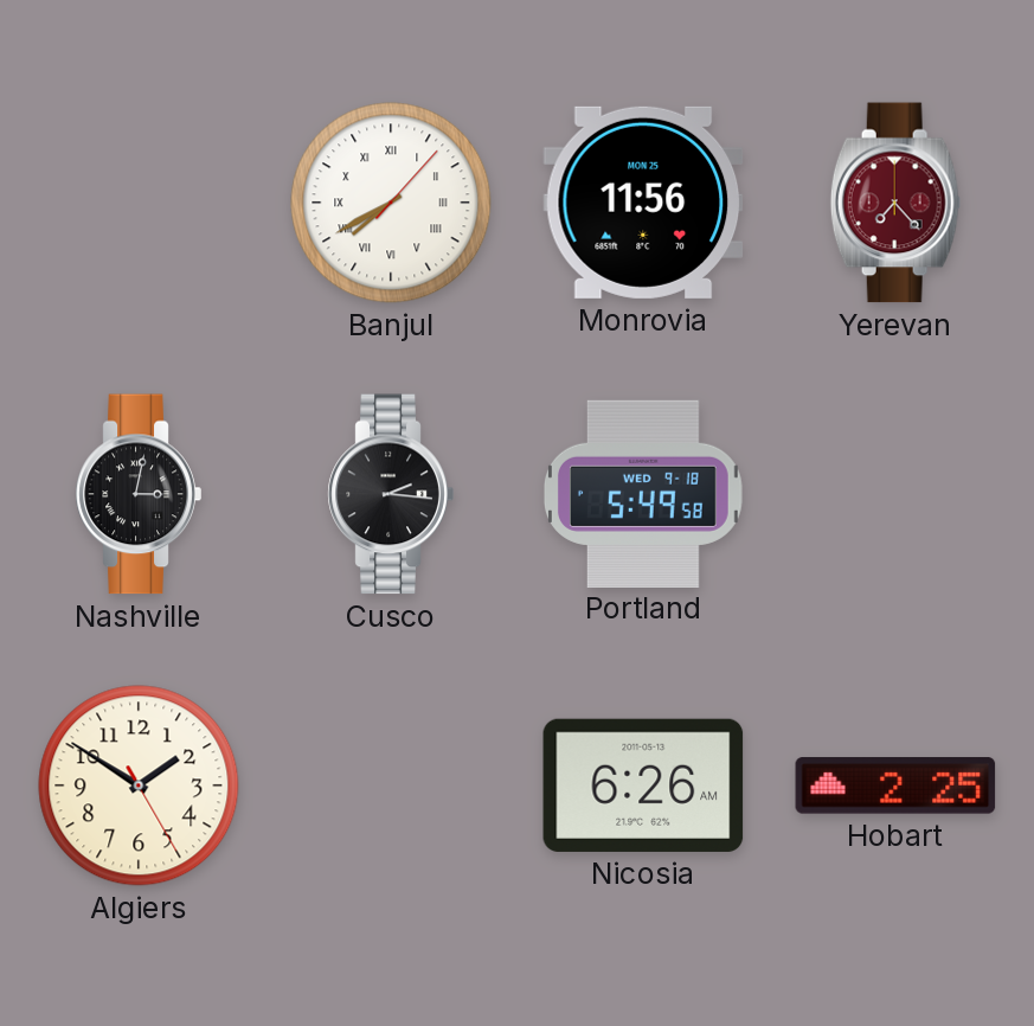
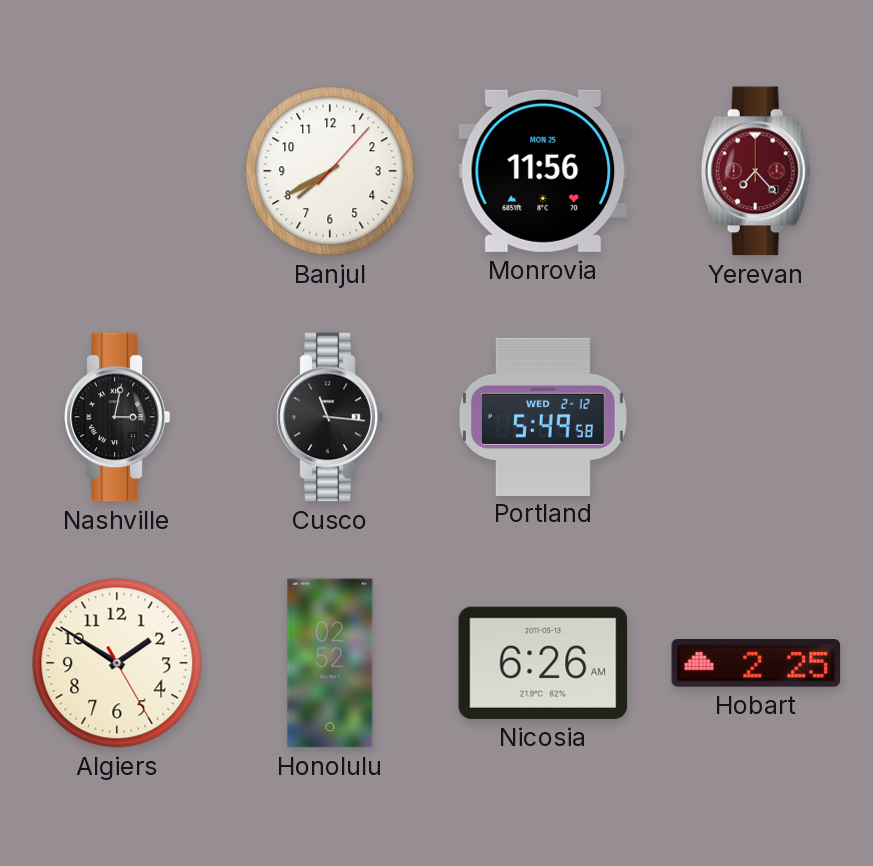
Banjul numerals: Roman -> Arabic
Cusco: 2:16 -> 11:16
Portland date: WED 9-18 -> WED 2-12
Honolulu: none -> 02:52
